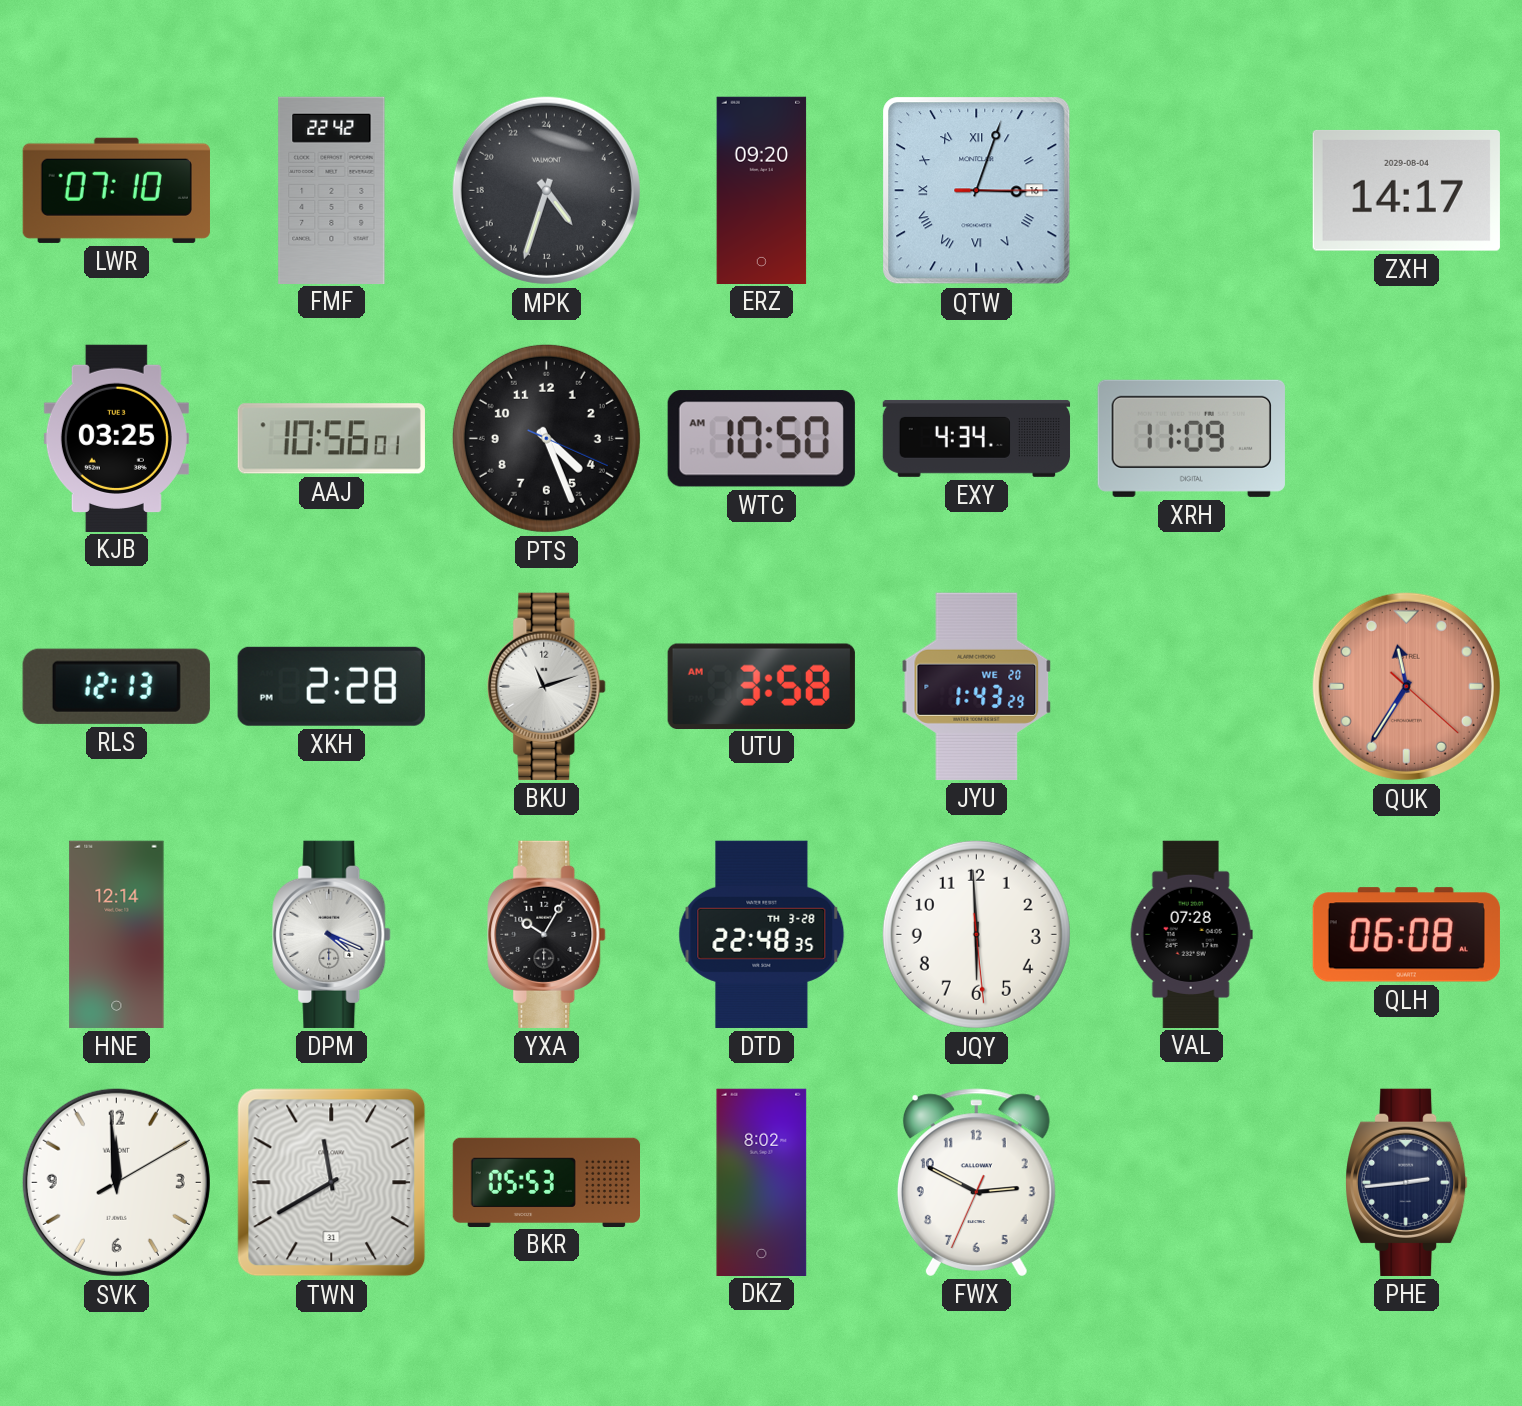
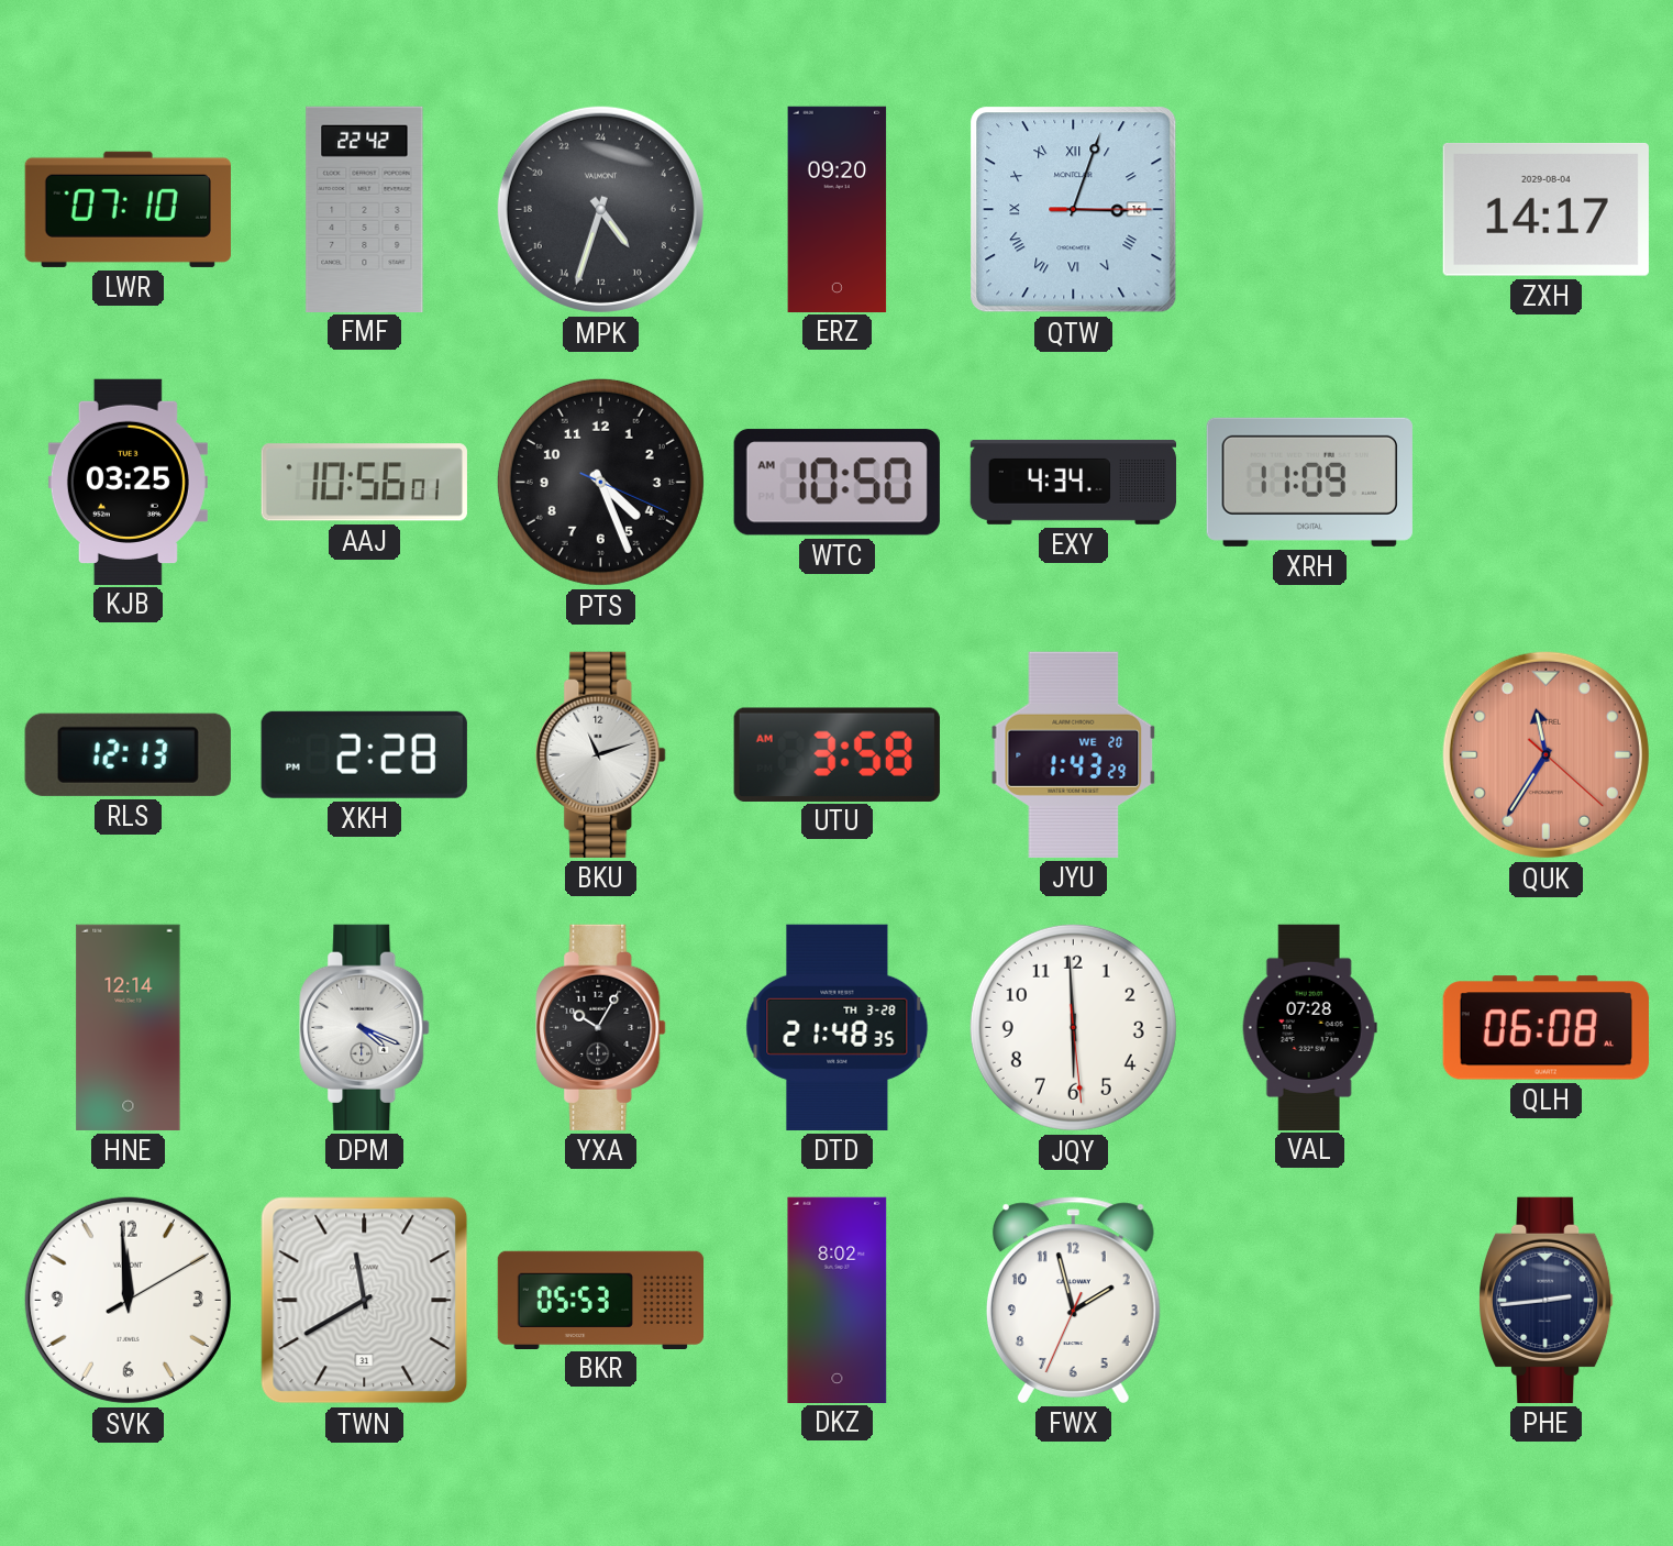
DTD: 22:48 -> 21:48
FWX: 2:49 -> 1:57
